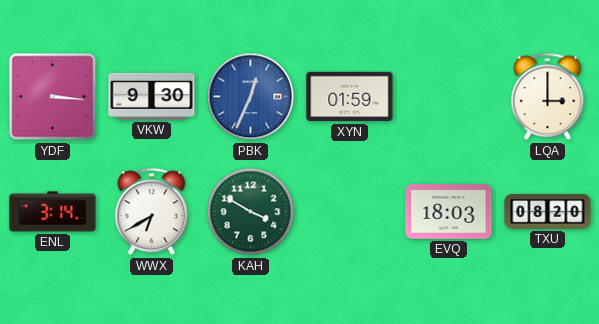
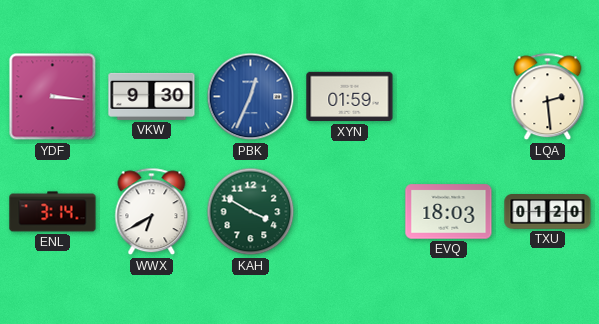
LQA: 3:00 -> 2:29
TXU: 08:20 -> 01:20
